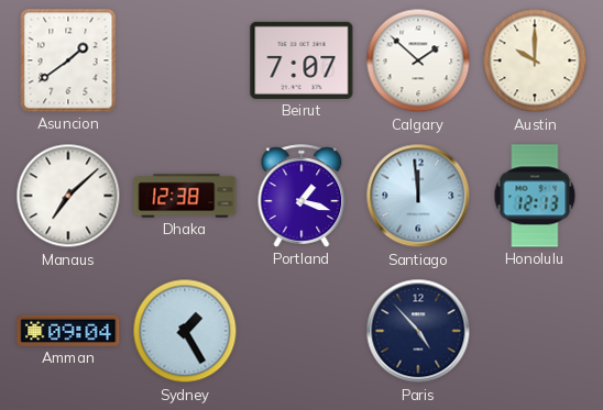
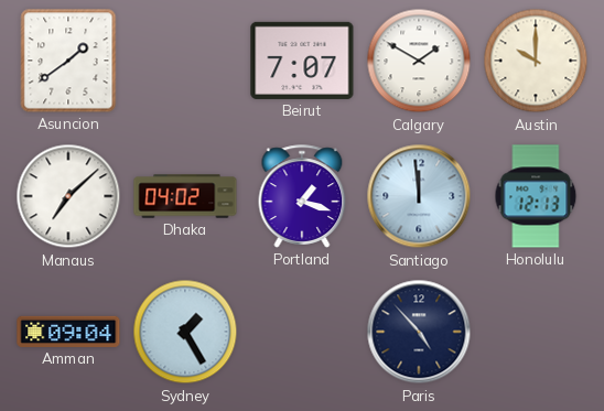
Calgary: 1:52 -> 1:50
Dhaka: 12:38 -> 04:02
